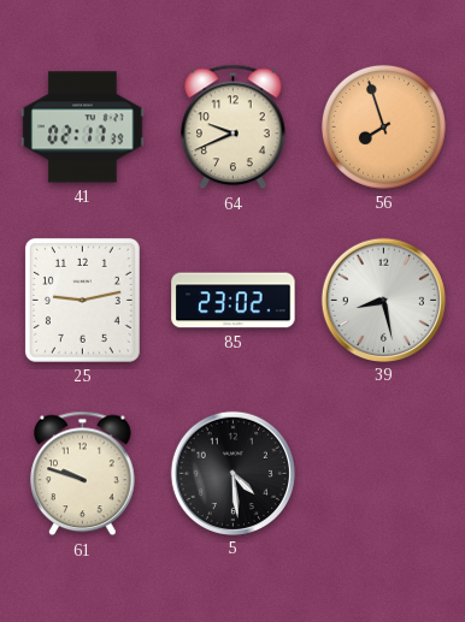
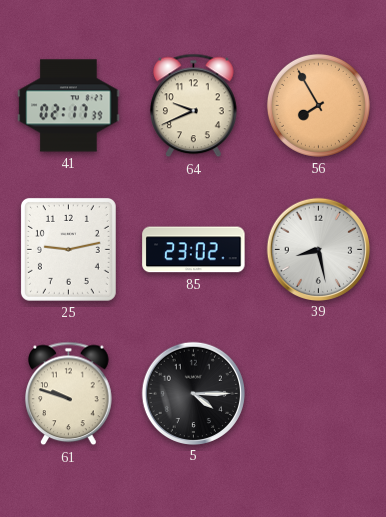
56: 7:57 -> 7:55
5: 4:29 -> 4:15
